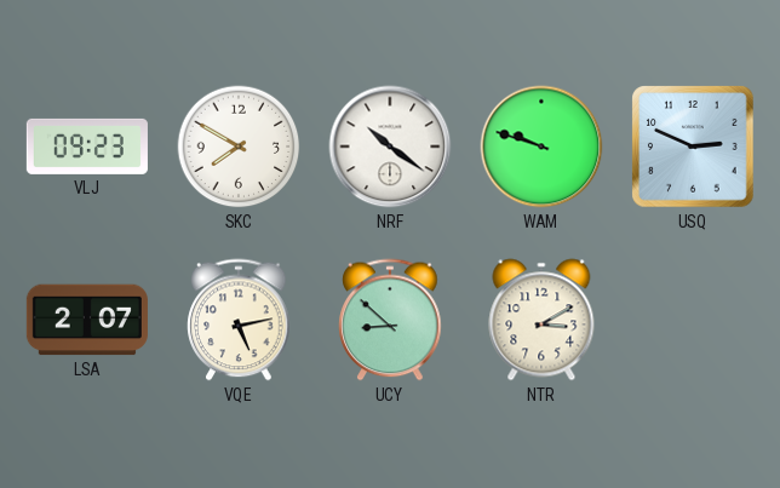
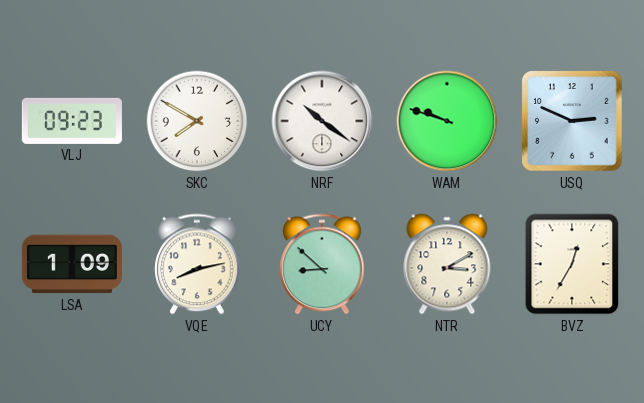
LSA: 2:07 -> 1:09
VQE: 5:13 -> 8:13
BVZ: none -> 12:35
